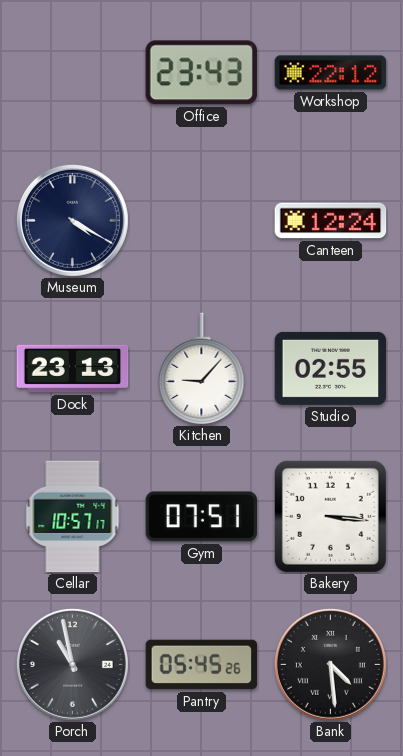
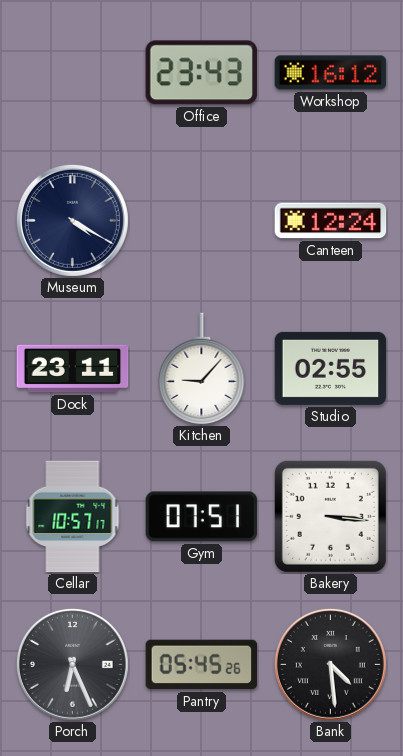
Workshop: 22:12 -> 16:12
Dock: 23:13 -> 23:11
Porch: 10:58 -> 6:26
